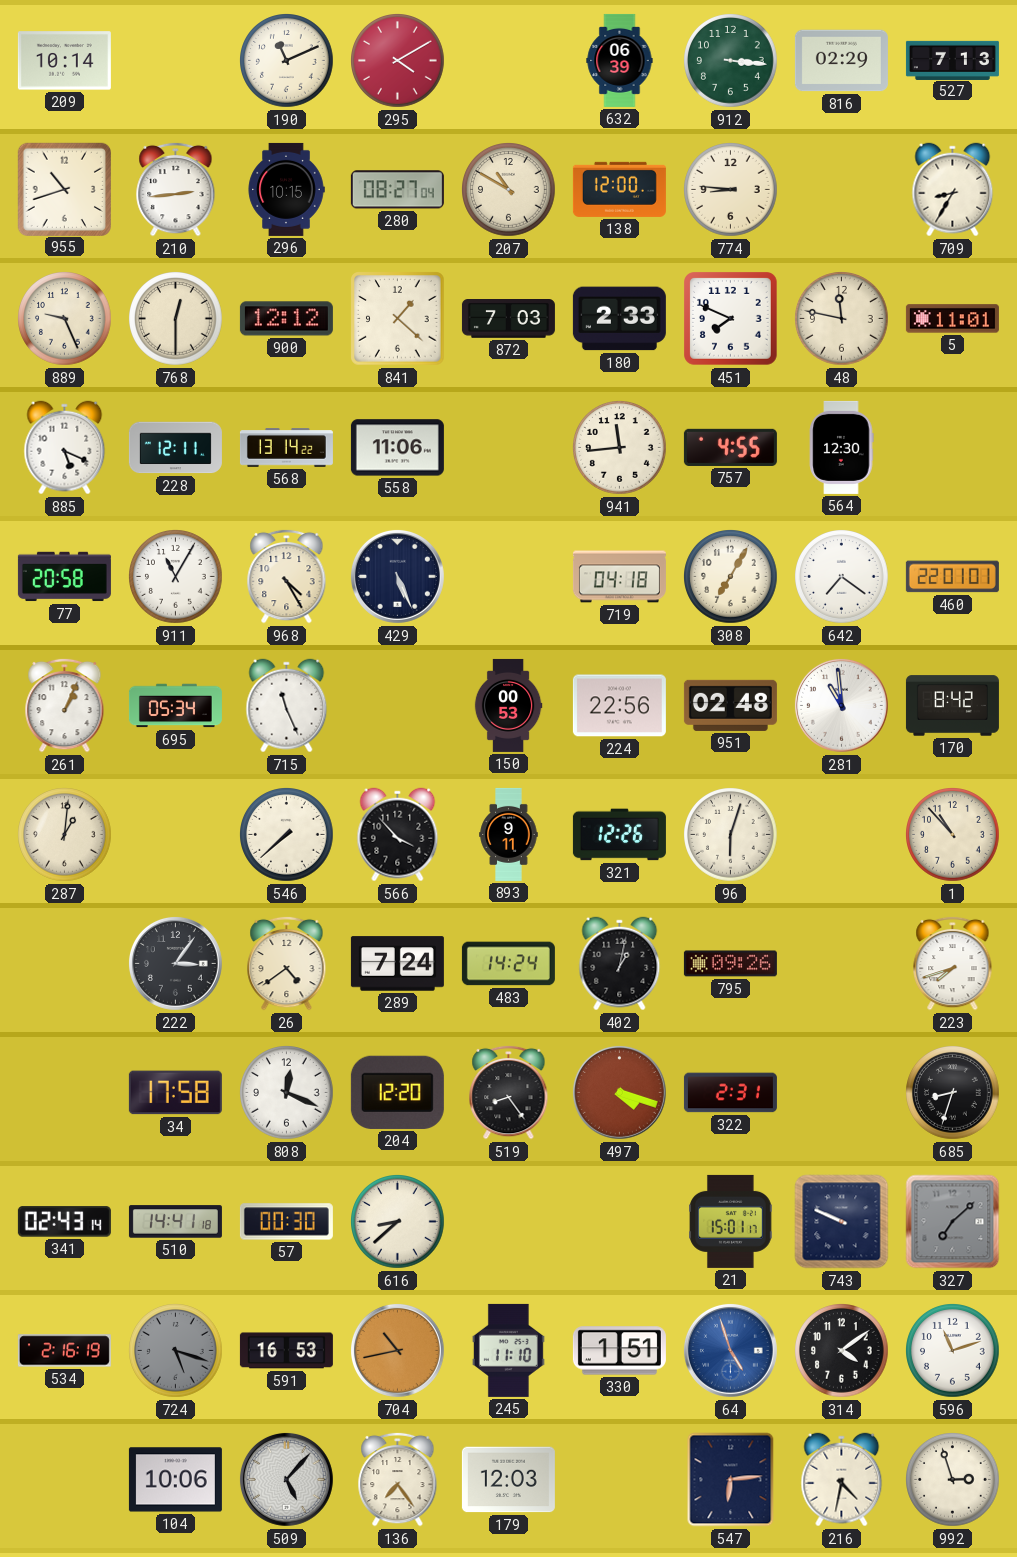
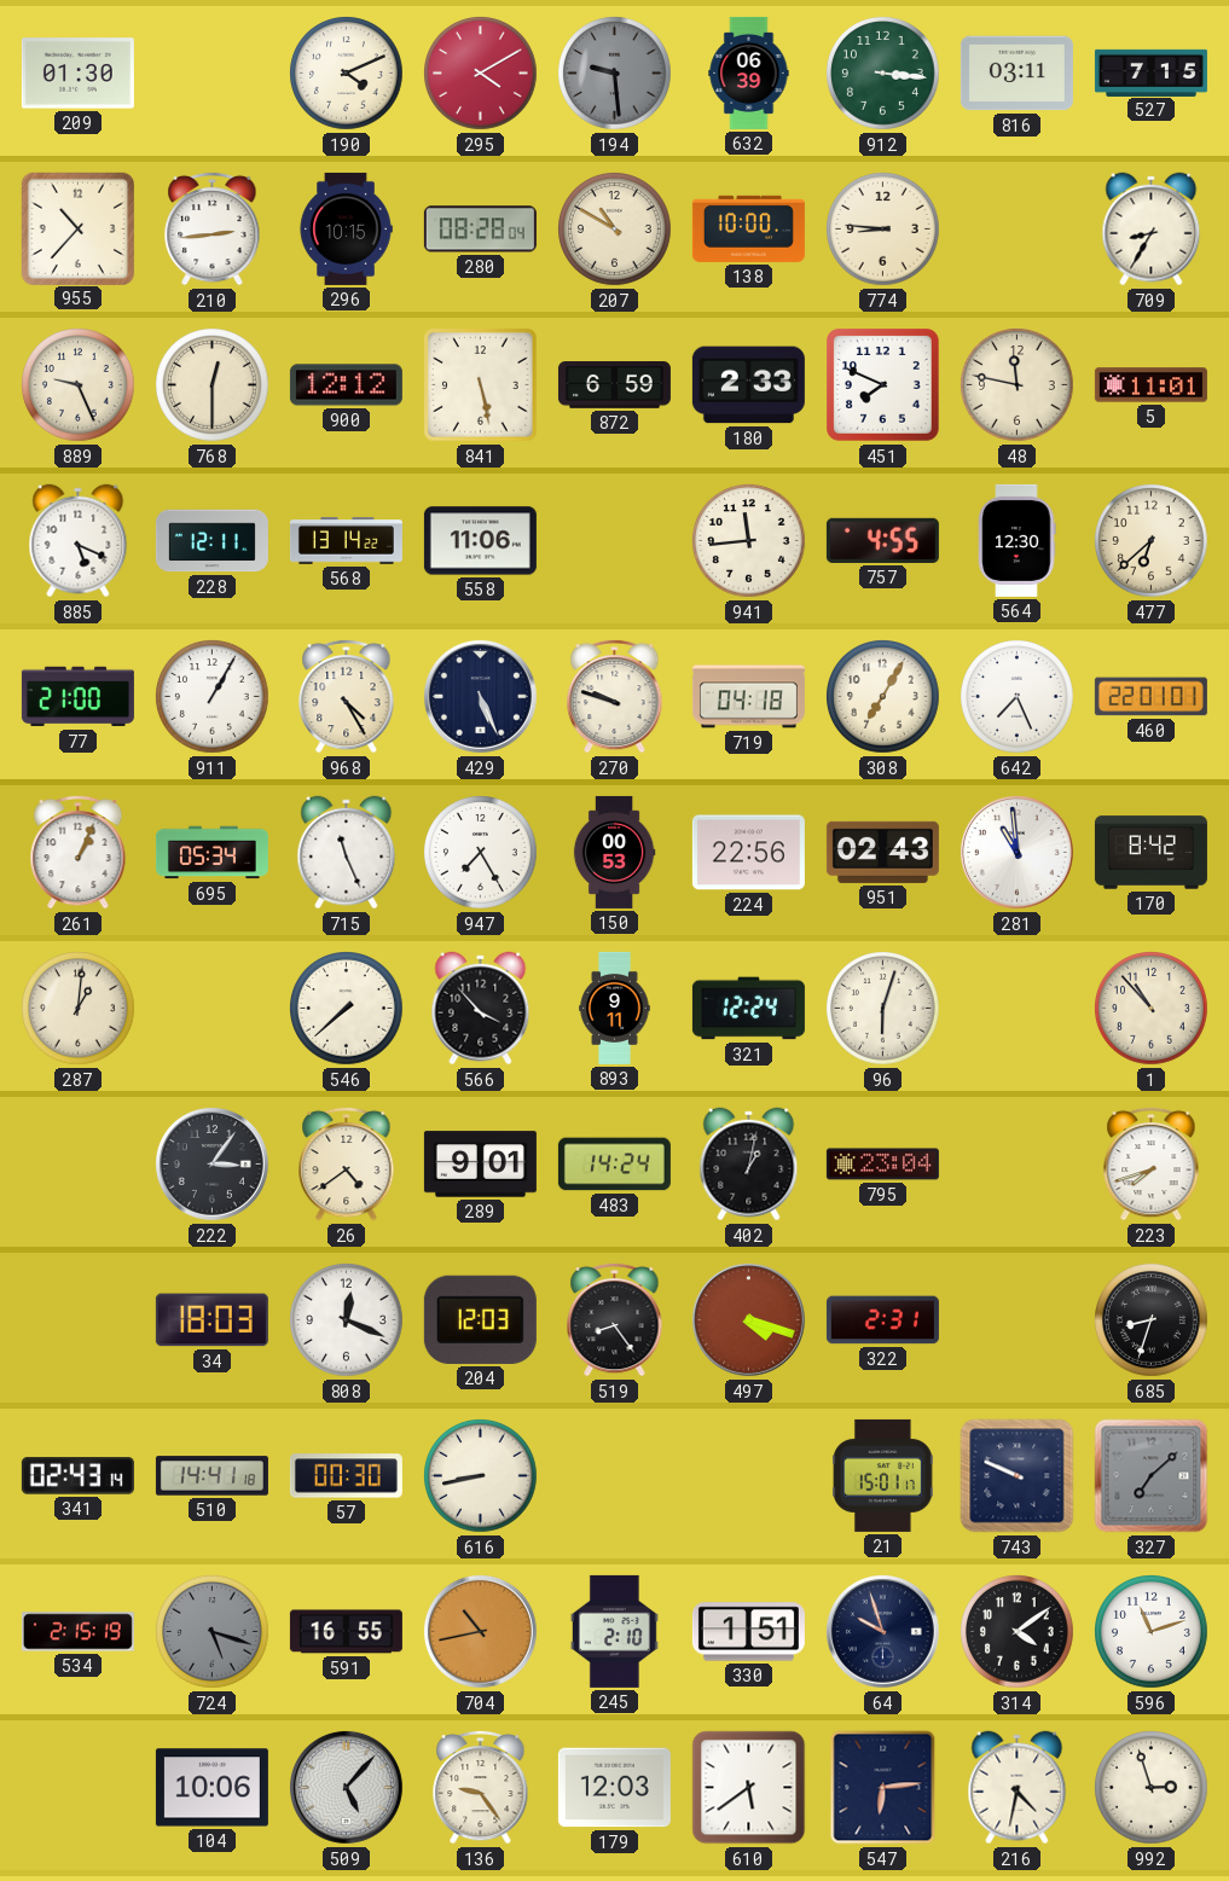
209: 10:14 -> 01:30
190: 11:11 -> 4:11
194: none -> 9:29
816: 02:29 -> 03:11
527: 7:13 -> 7:15
955: 10:42 -> 10:37
280: 08:27 -> 08:28
138: 12:00 -> 10:00
841: 1:22 -> 5:28
872: 7:03 -> 6:59
477: none -> 6:38
77: 20:58 -> 21:00
911: 11:05 -> 1:05
270: none -> 9:48
642: 7:21 -> 7:26
947: none -> 7:25
951: 02:48 -> 02:43
321: 12:26 -> 12:24
289: 7:24 -> 9:01
795: 09:26 -> 23:04
34: 17:58 -> 18:03
204: 12:20 -> 12:03
616: 8:38 -> 8:43
534: 2:16 -> 2:15
591: 16:53 -> 16:55
245: 11:10 -> 2:10
64: 4:57 -> 9:57
64 dial: blue -> navy
136: 7:24 -> 9:24
610: none -> 5:39
